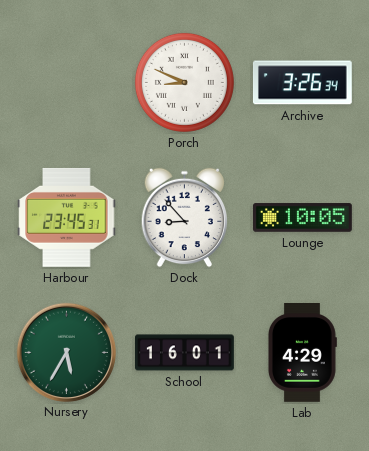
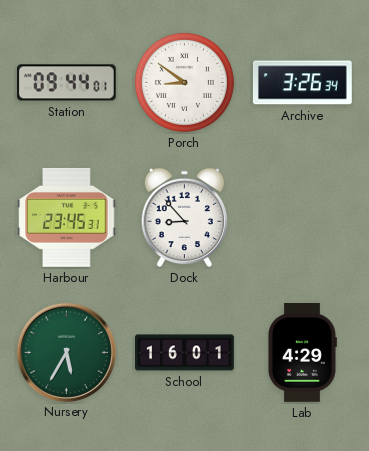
Station: none -> 09:44
Porch: 8:49 -> 8:51
Lounge: 10:05 -> none
